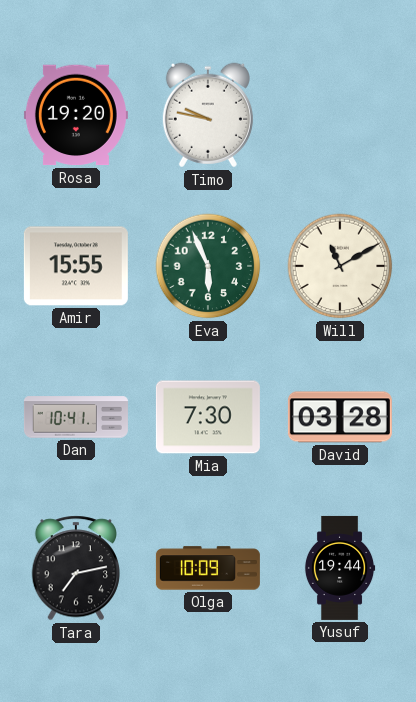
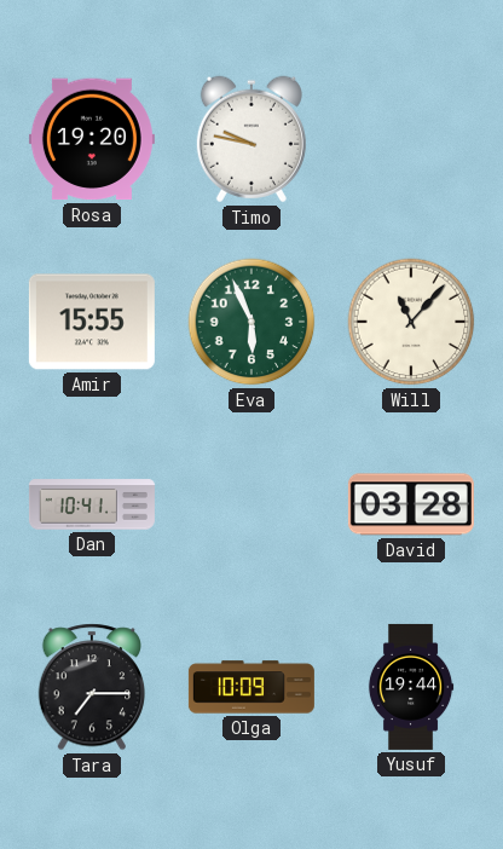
Will: 11:10 -> 11:07
Mia: 7:30 -> none
Tara: 7:13 -> 7:15
